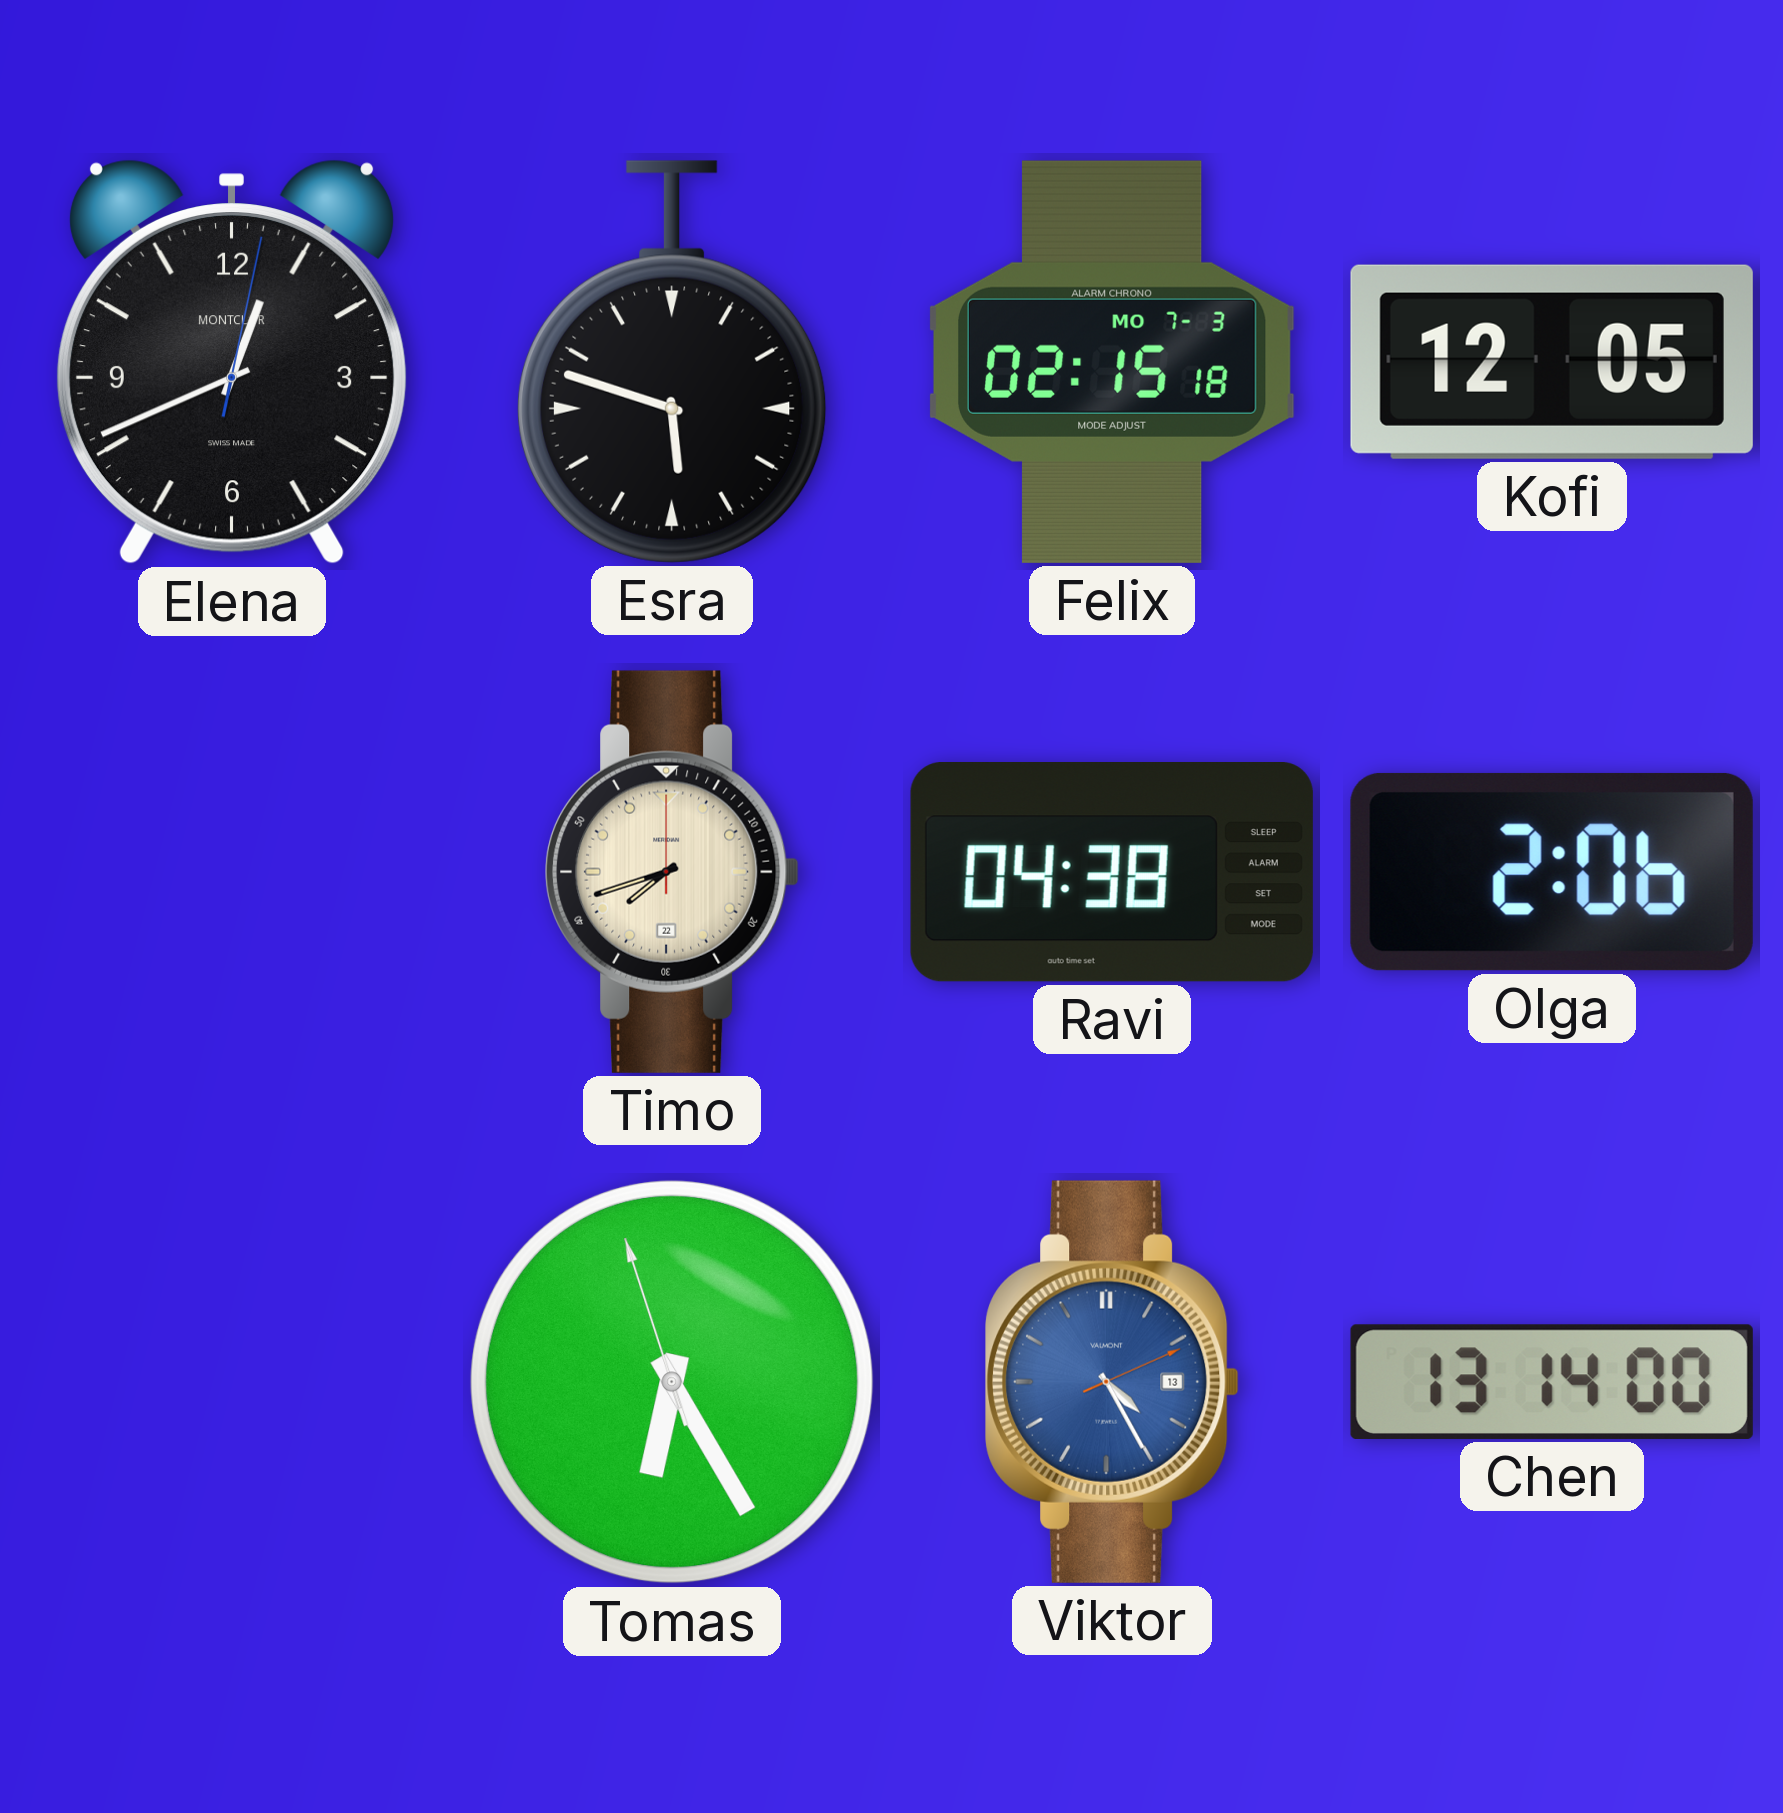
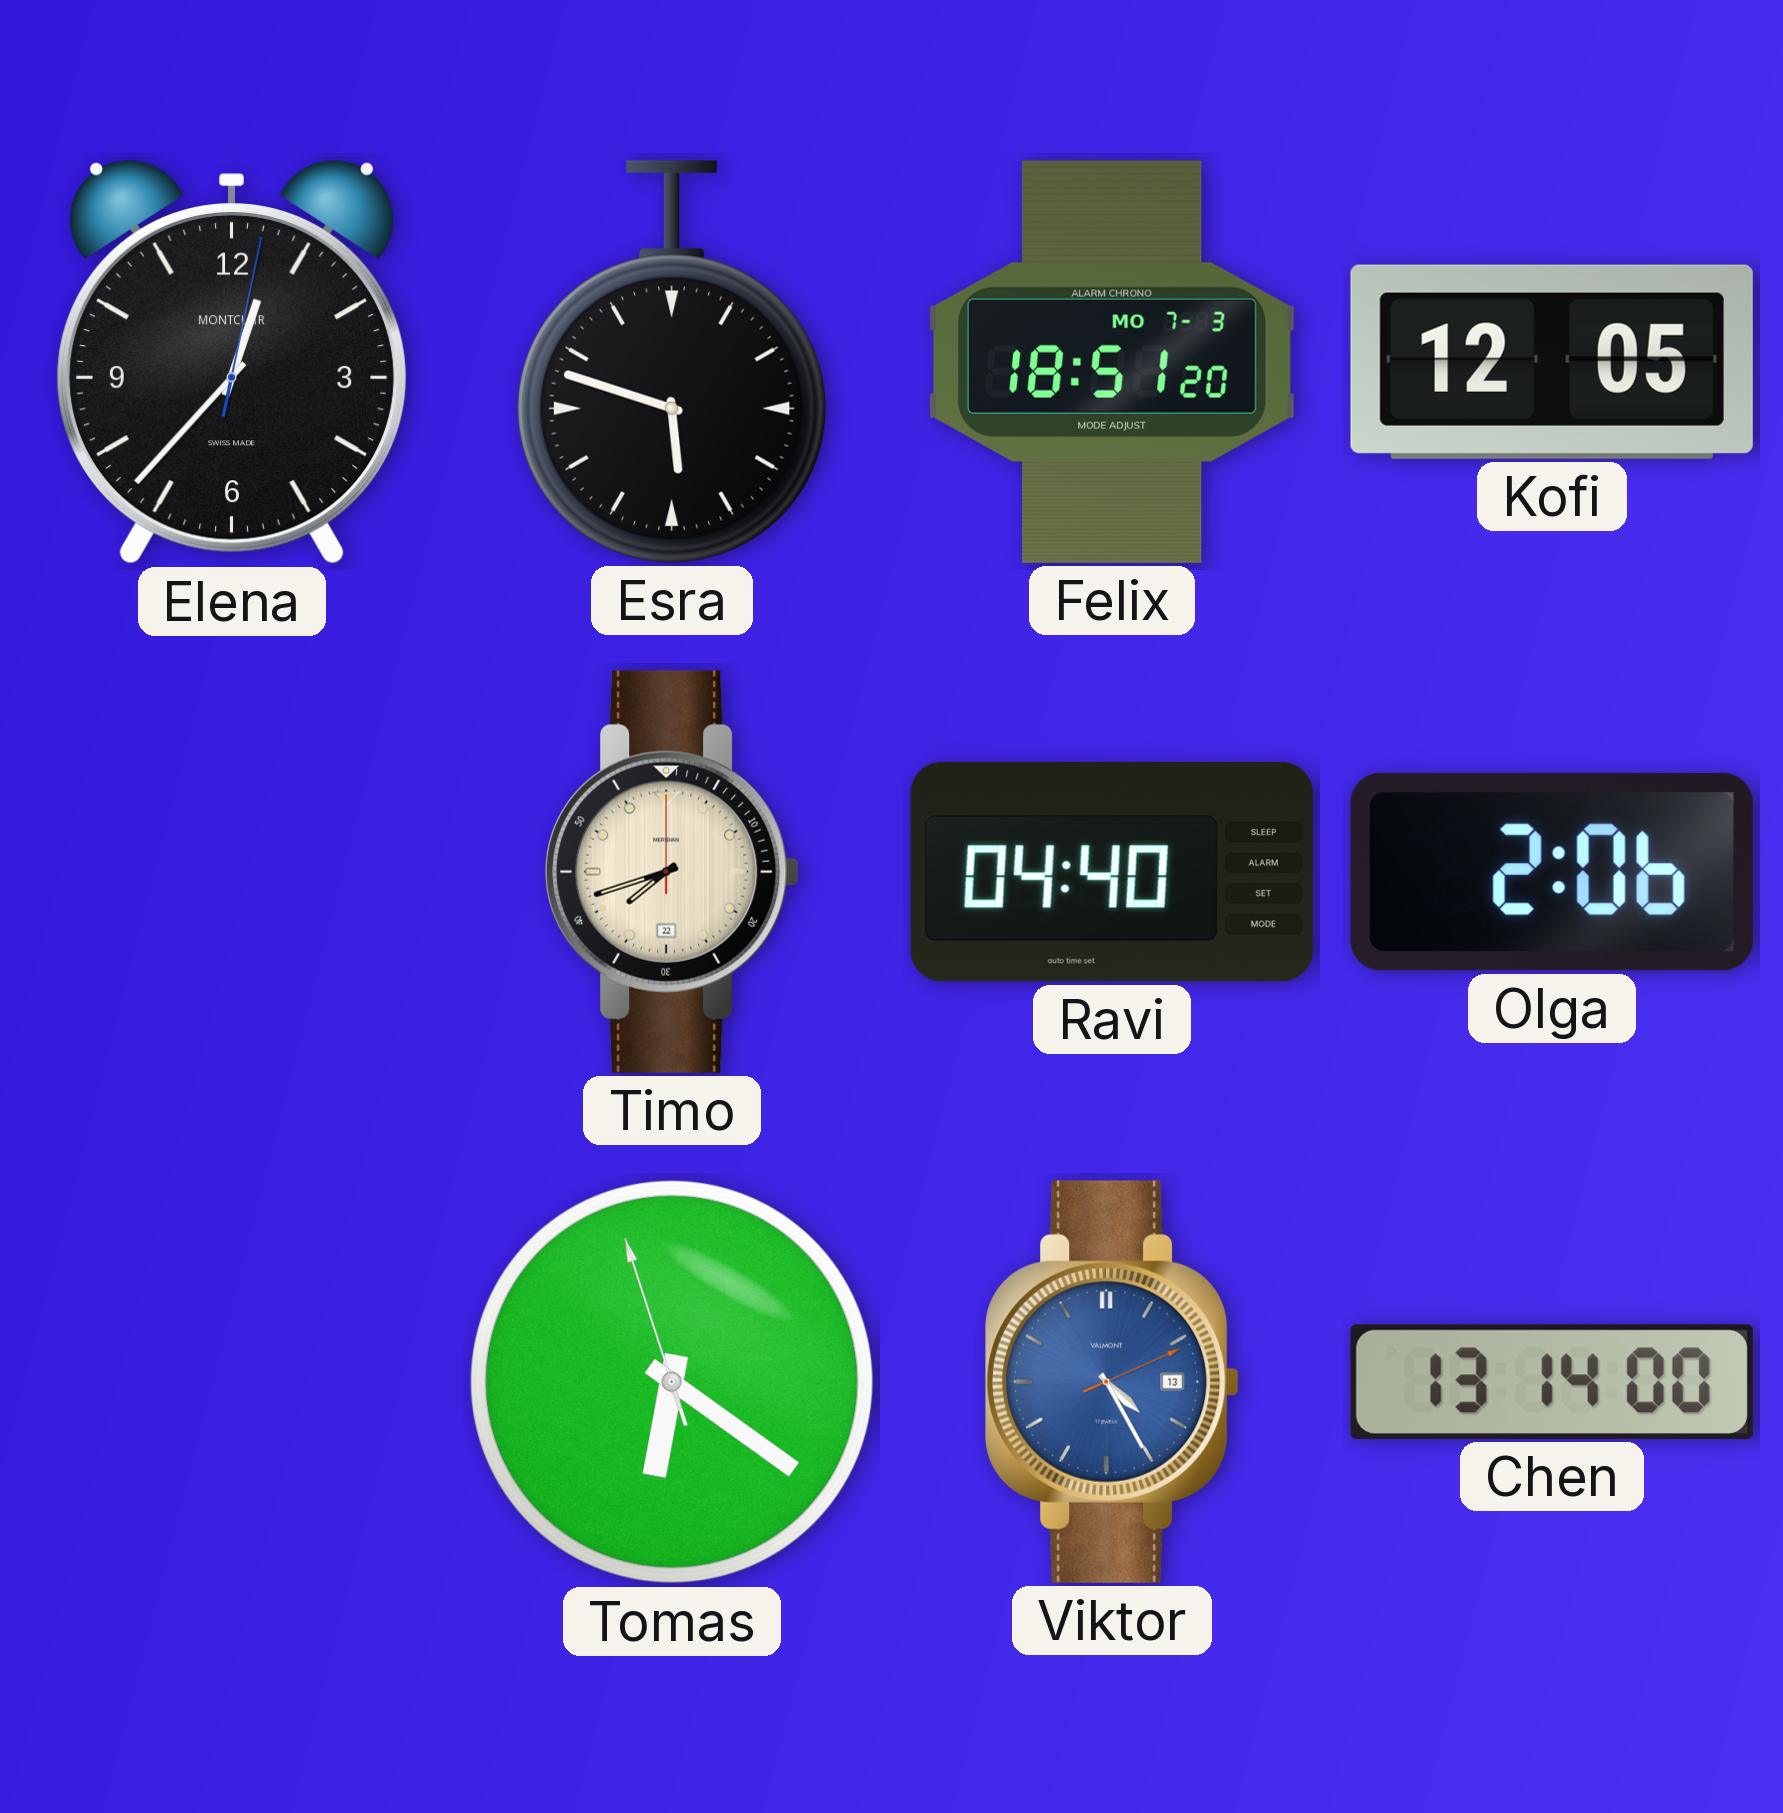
Elena: 12:41 -> 12:37
Felix: 02:15 -> 18:51
Ravi: 04:38 -> 04:40
Tomas: 6:24 -> 6:20
